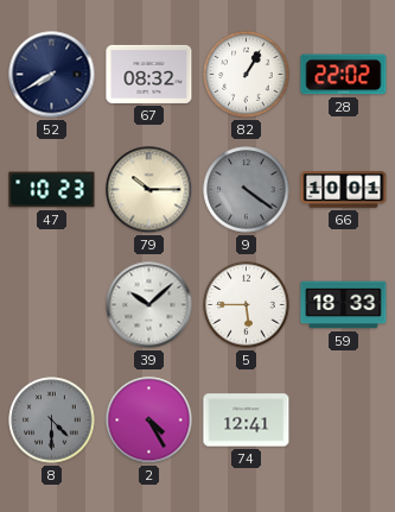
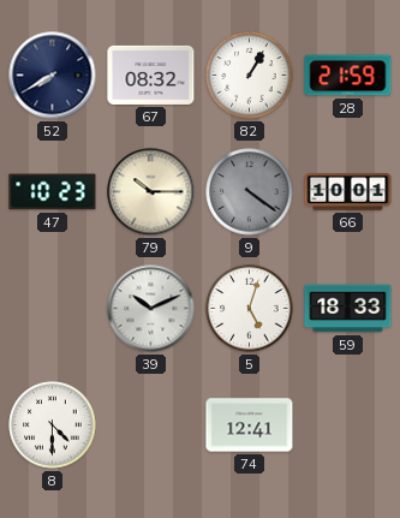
28: 22:02 -> 21:59
39: 10:08 -> 10:11
5: 5:45 -> 5:03
8 dial: grey -> white
2: 4:25 -> none
